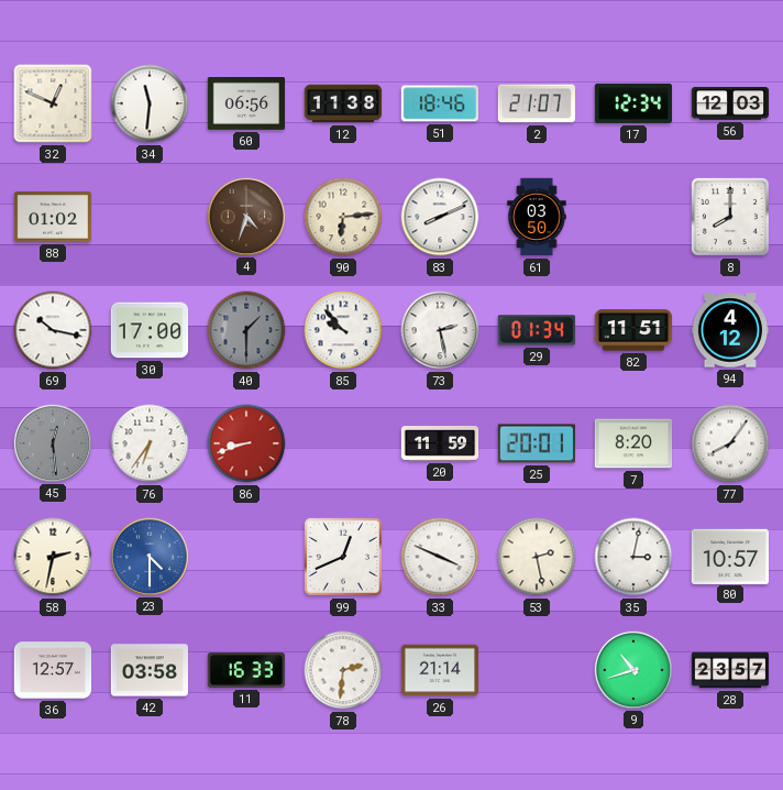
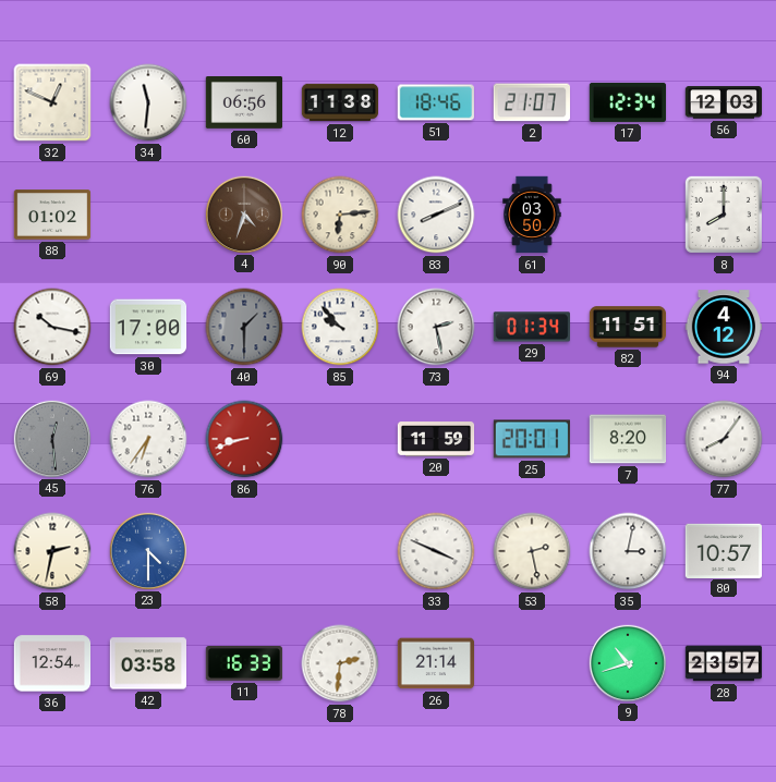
99: 12:41 -> none
36: 12:57 -> 12:54
